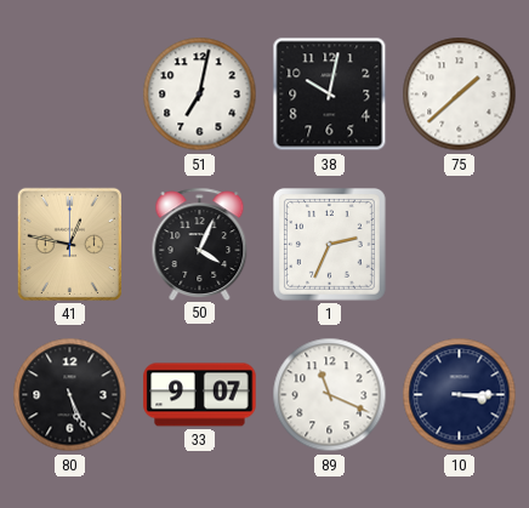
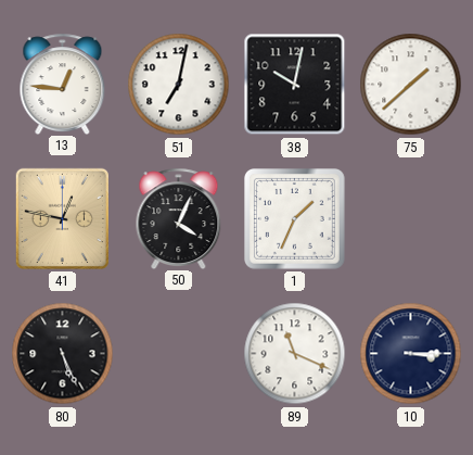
13: none -> 12:46
1: 2:34 -> 1:34
33: 9:07 -> none
